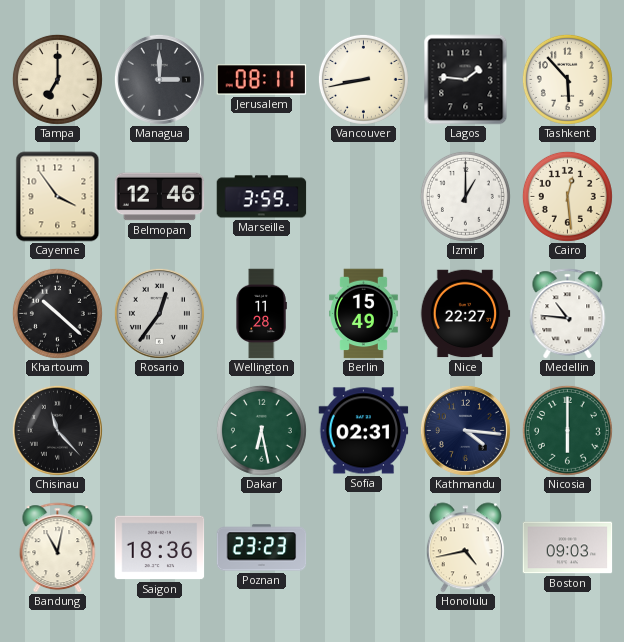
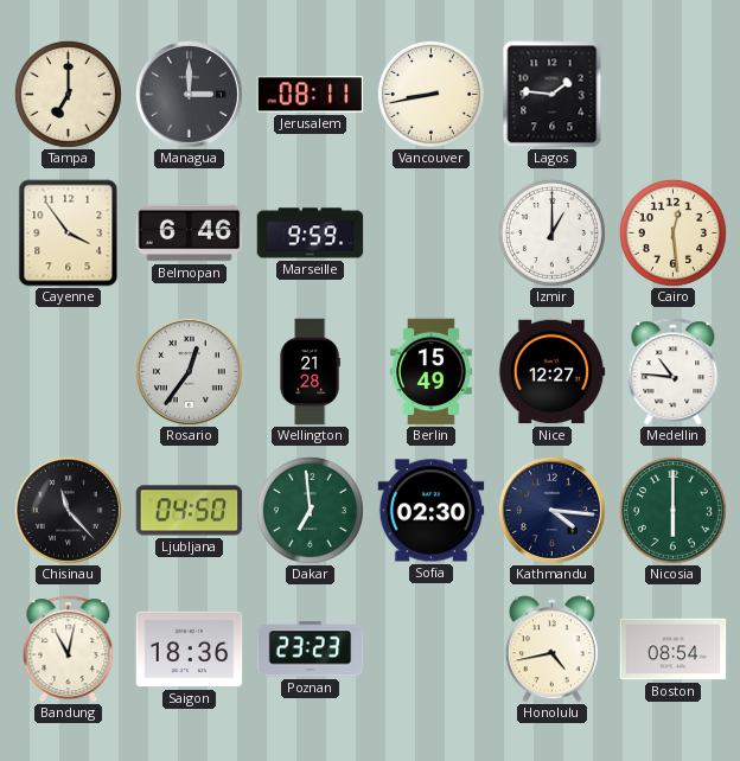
Tashkent: 5:53 -> none
Belmopan: 12:46 -> 6:46
Marseille: 3:59 -> 9:59
Khartoum: 10:22 -> none
Wellington: 11:28 -> 21:28
Nice: 22:27 -> 12:27
Ljubljana: none -> 04:50
Dakar: 6:28 -> 6:59
Sofia: 02:31 -> 02:30
Boston: 09:03 -> 08:54
